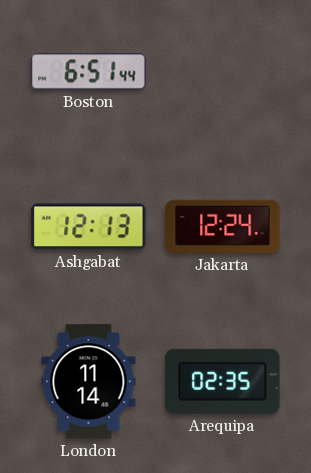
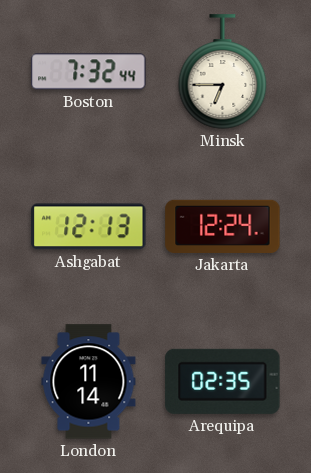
Boston: 6:51 -> 7:32
Minsk: none -> 6:45
